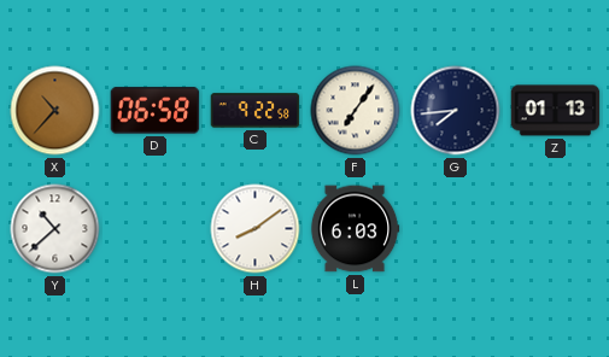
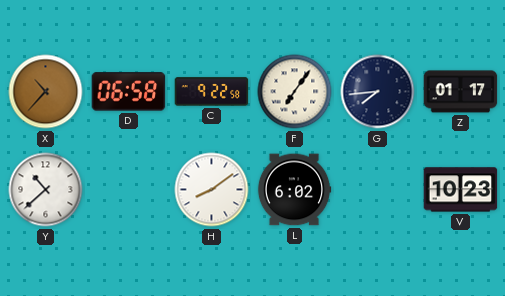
Z: 01:13 -> 01:17
L: 6:03 -> 6:02
V: none -> 10:23
